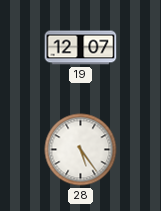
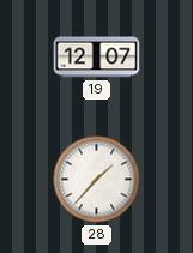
28: 5:24 -> 1:37
